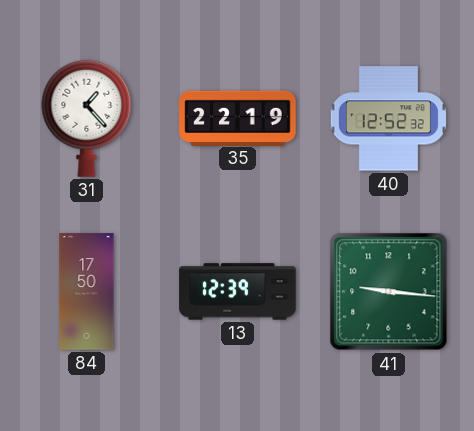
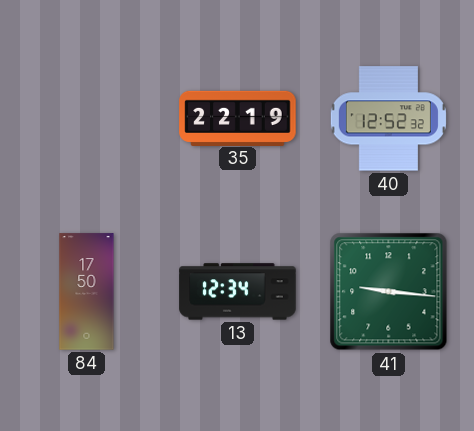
31: 1:23 -> none
13: 12:39 -> 12:34
